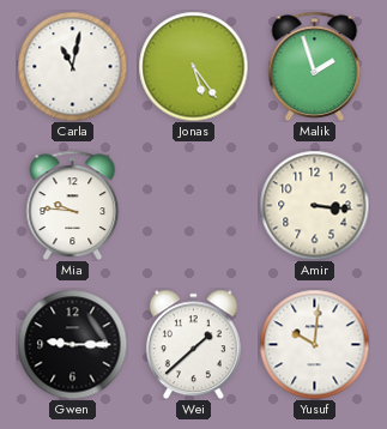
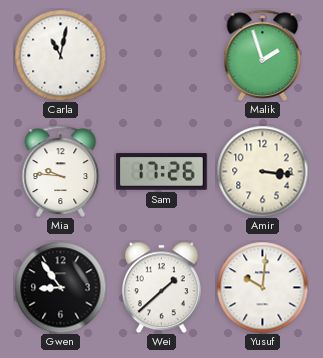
Jonas: 5:24 -> none
Sam: none -> 17:26
Gwen: 9:15 -> 8:54
